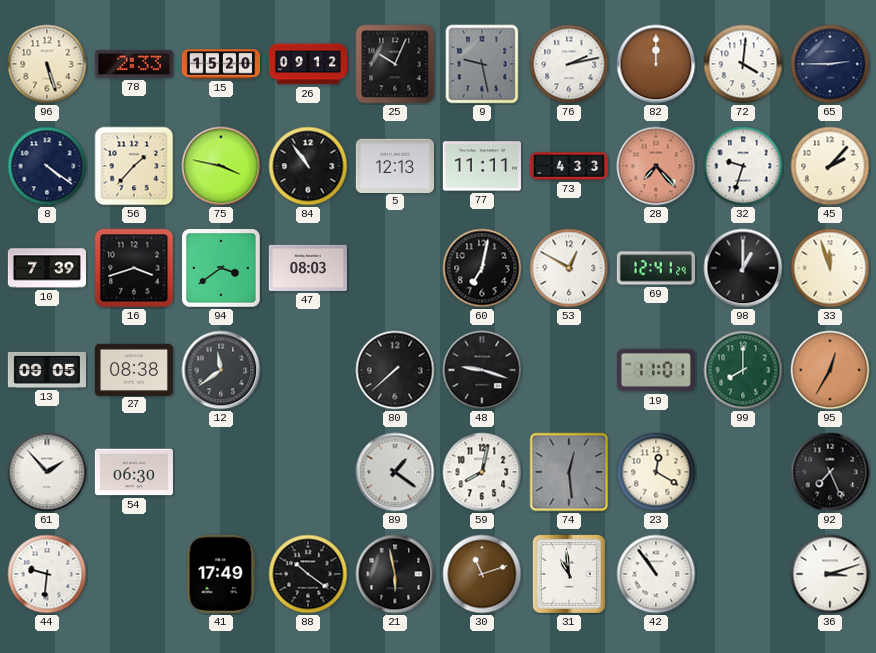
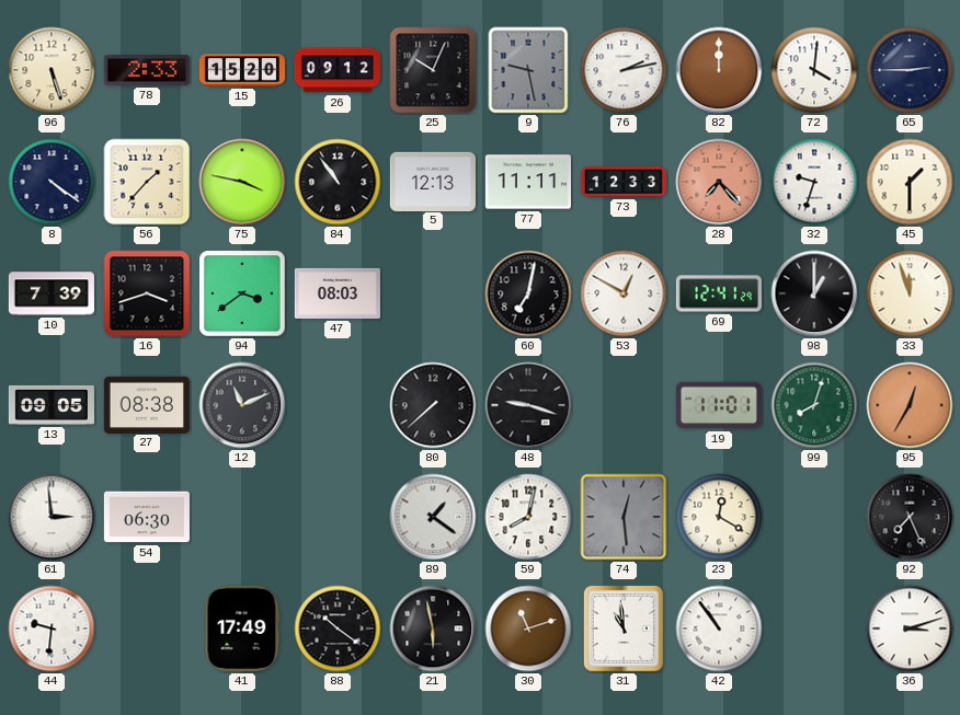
73: 4:33 -> 12:33
45: 2:07 -> 1:30
12: 11:39 -> 11:11
99: 8:00 -> 8:03
61: 1:53 -> 2:59
